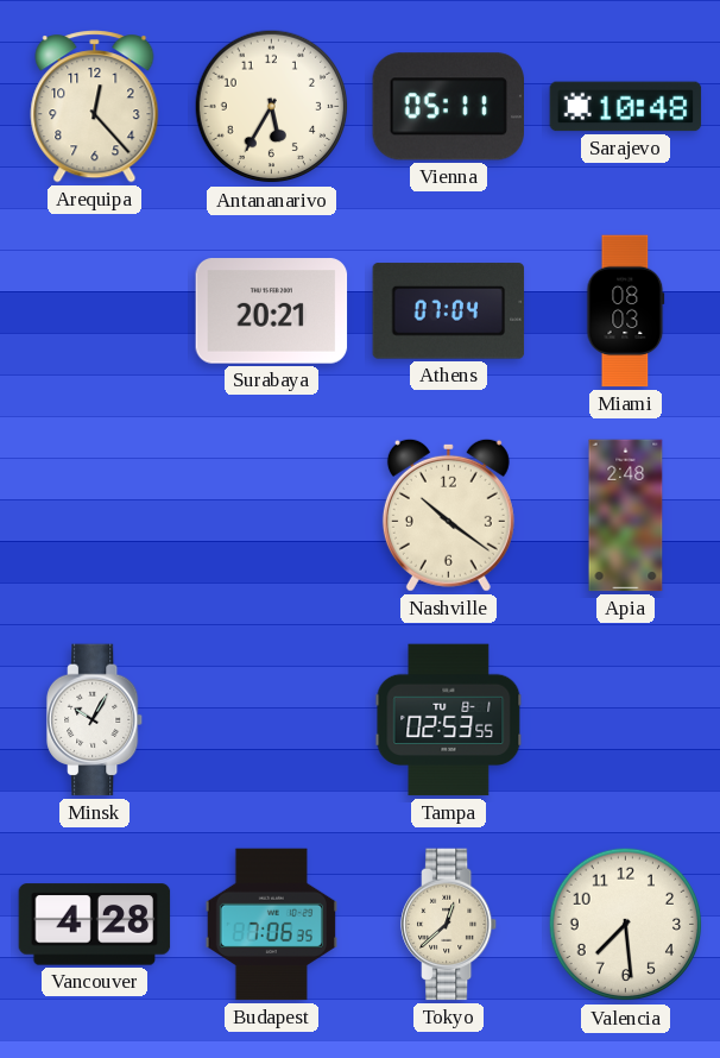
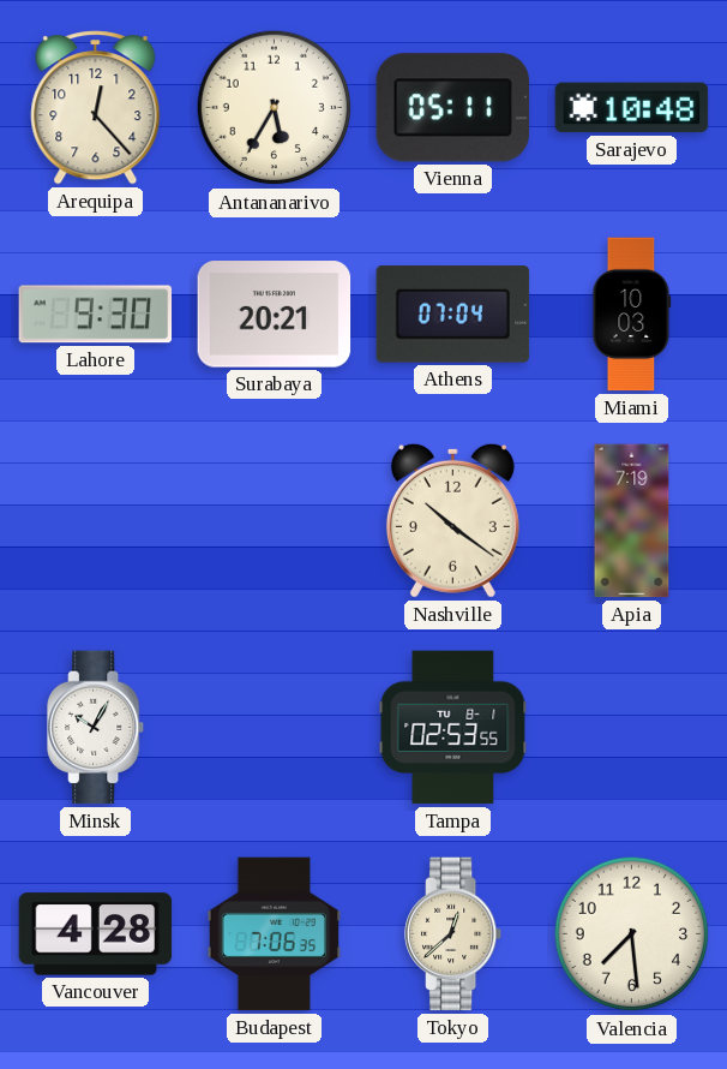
Lahore: none -> 9:30
Miami: 08:03 -> 10:03
Apia: 2:48 -> 7:19
